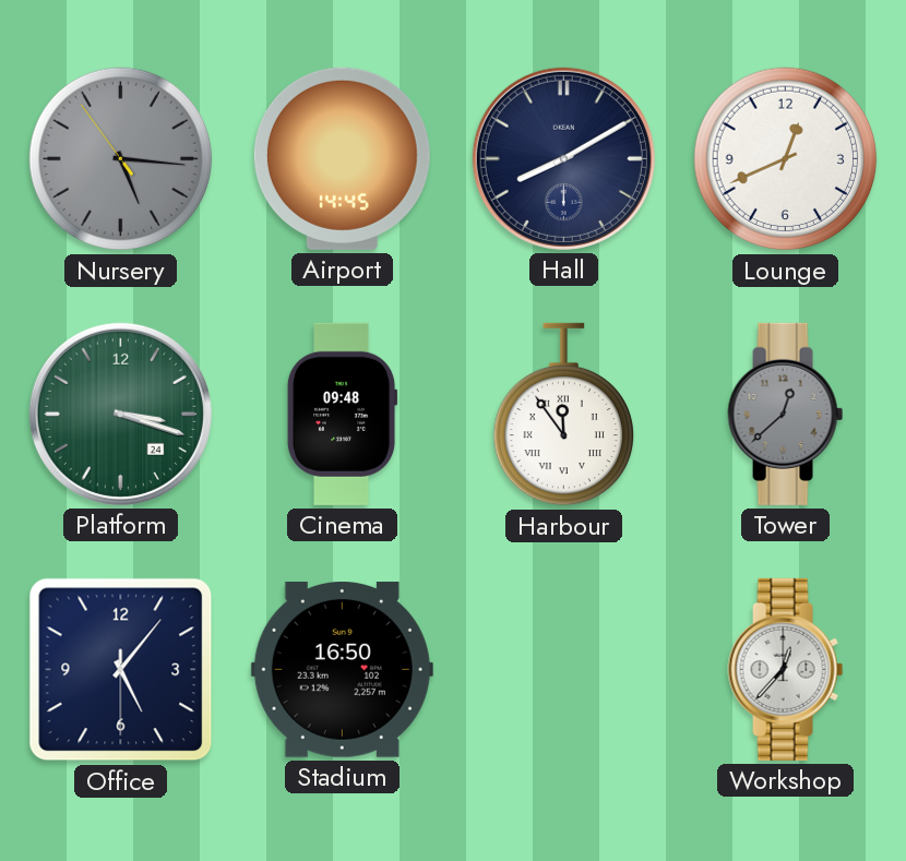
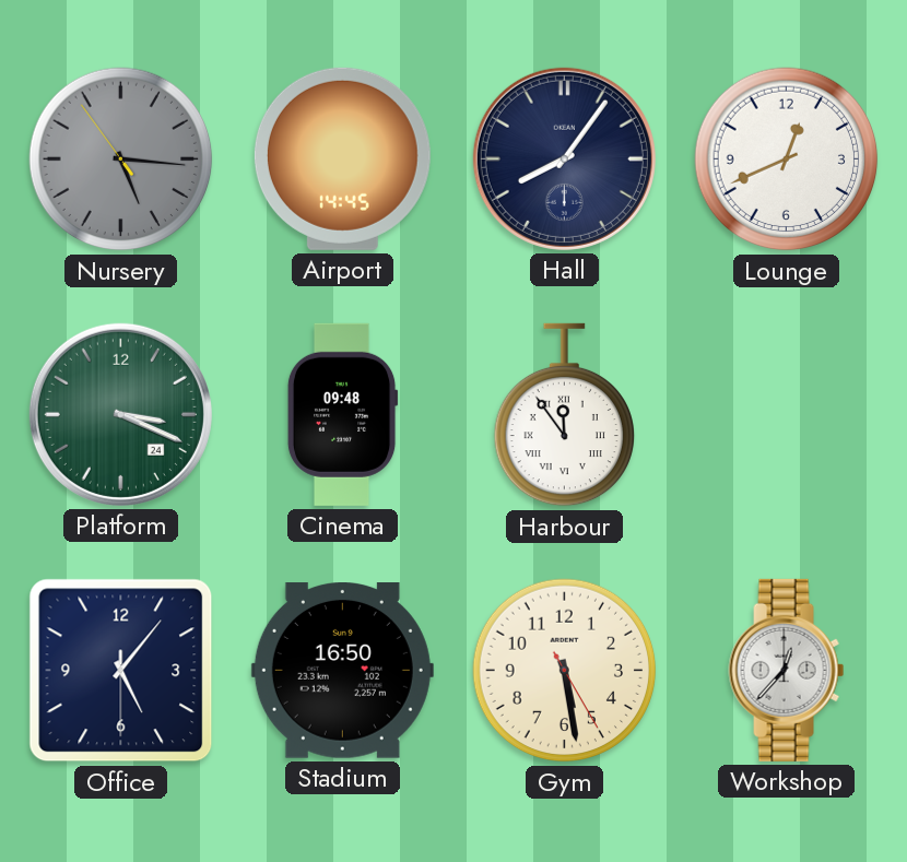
Hall: 8:10 -> 8:06
Platform: 3:18 -> 3:19
Tower: 12:38 -> none
Gym: none -> 5:28
